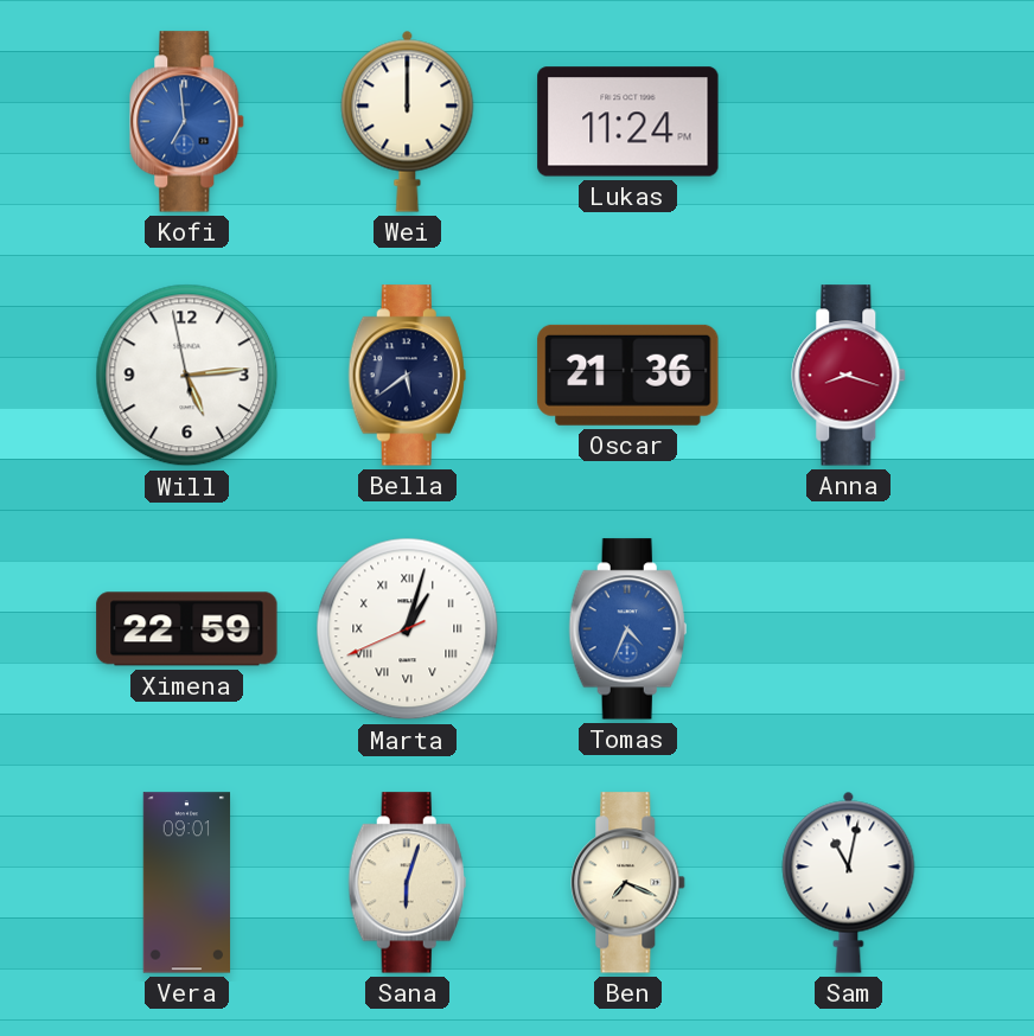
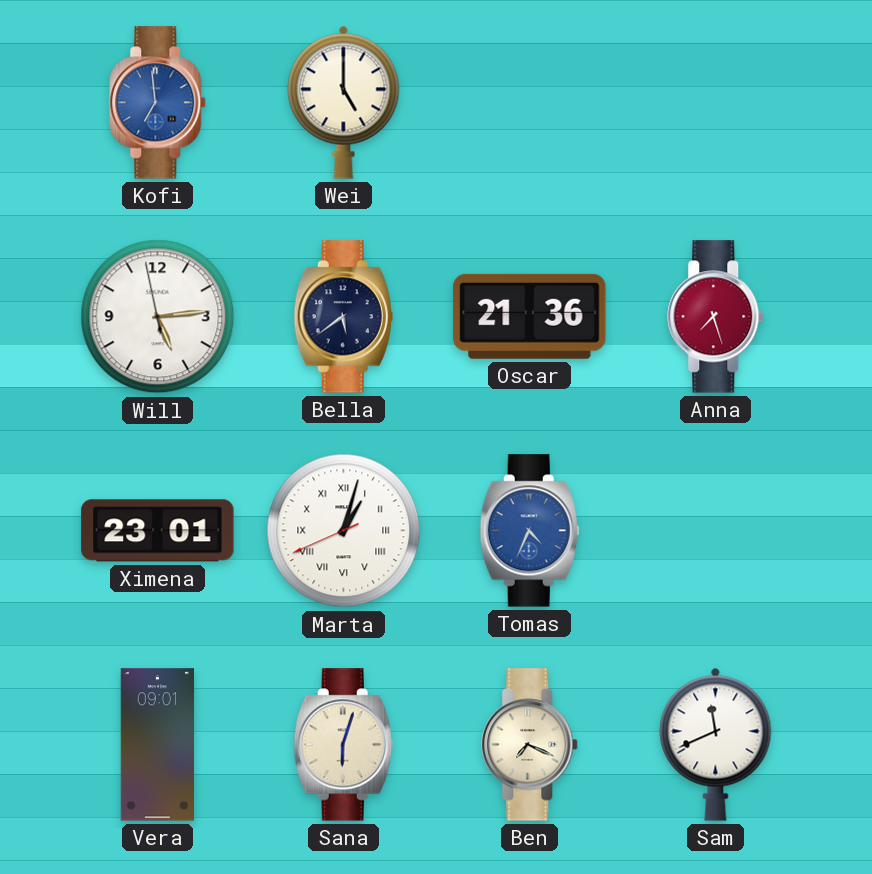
Wei: 12:00 -> 5:00
Lukas: 11:24 -> none
Anna: 8:18 -> 7:27
Ximena: 22:59 -> 23:01
Sam: 11:02 -> 11:41
